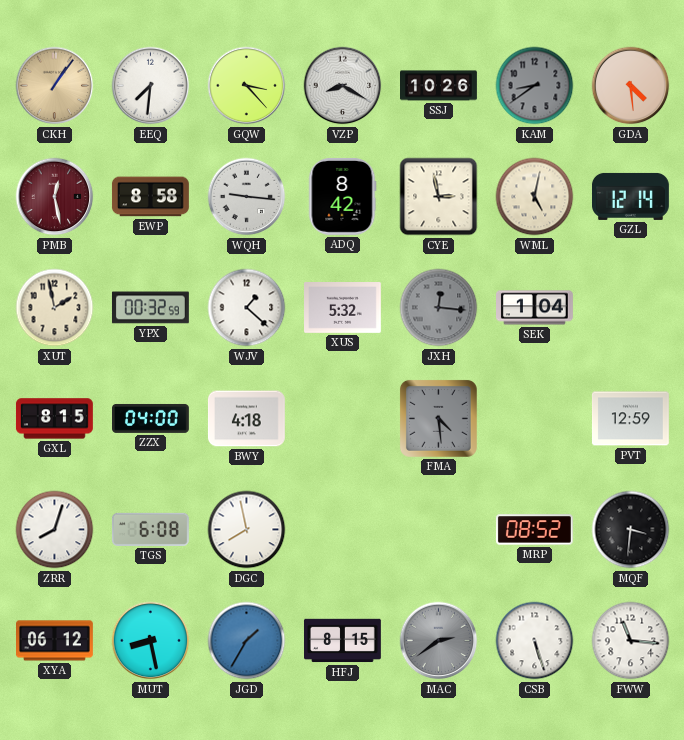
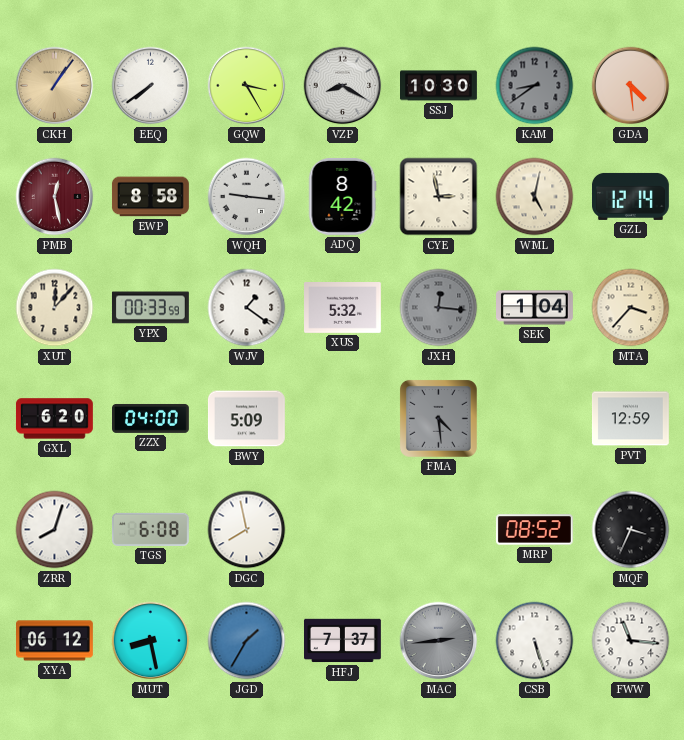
EEQ: 7:31 -> 7:39
GQW: 3:23 -> 3:25
SSJ: 10:26 -> 10:30
XUT: 1:58 -> 12:07
YPX: 00:32 -> 00:33
WJV: 1:22 -> 1:21
MTA: none -> 3:37
GXL: 8:15 -> 6:20
BWY: 4:18 -> 5:09
MQF: 3:31 -> 3:34
HFJ: 8:15 -> 7:37
MAC: 2:39 -> 2:44
